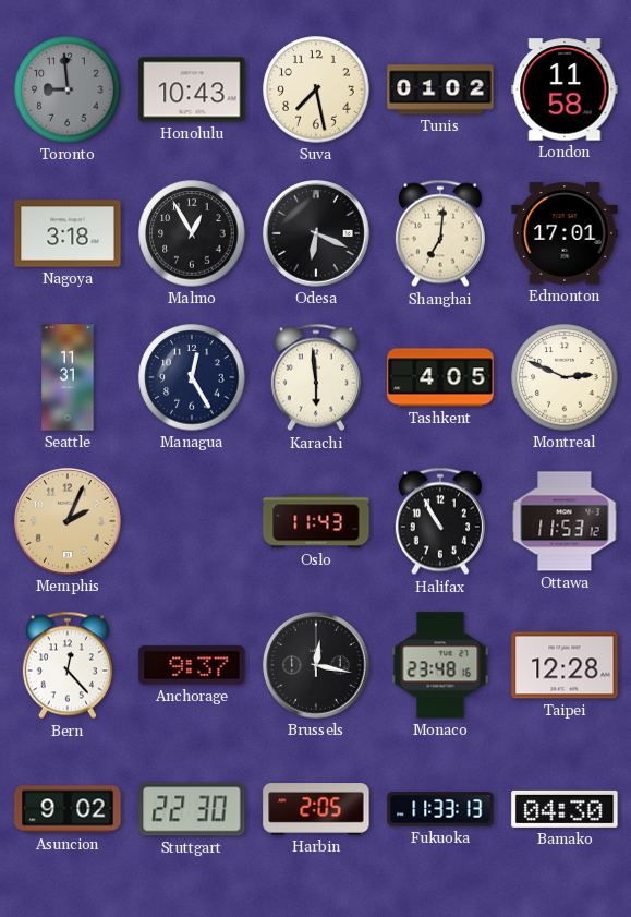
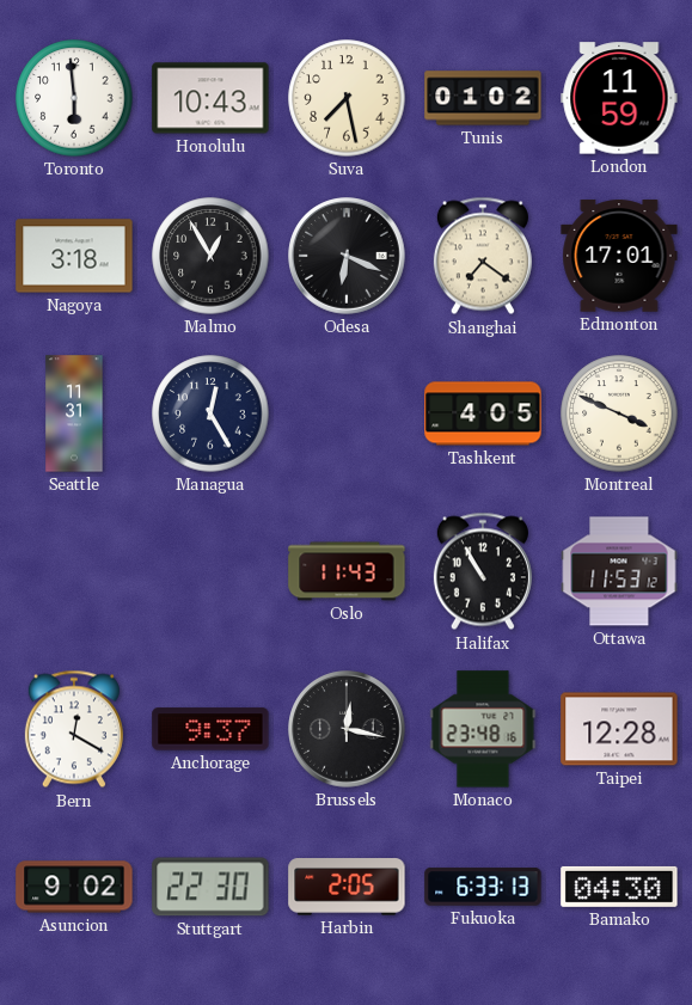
Toronto: 8:59 -> 5:59
Toronto dial: grey -> white
London: 11:58 -> 11:59
Shanghai: 7:01 -> 7:21
Karachi: 5:59 -> none
Montreal: 2:49 -> 3:49
Memphis: 2:04 -> none
Bern: 12:23 -> 12:20
Fukuoka: 11:33 -> 6:33
